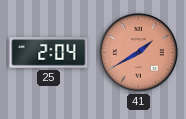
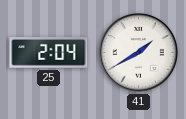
41 dial: salmon -> white
